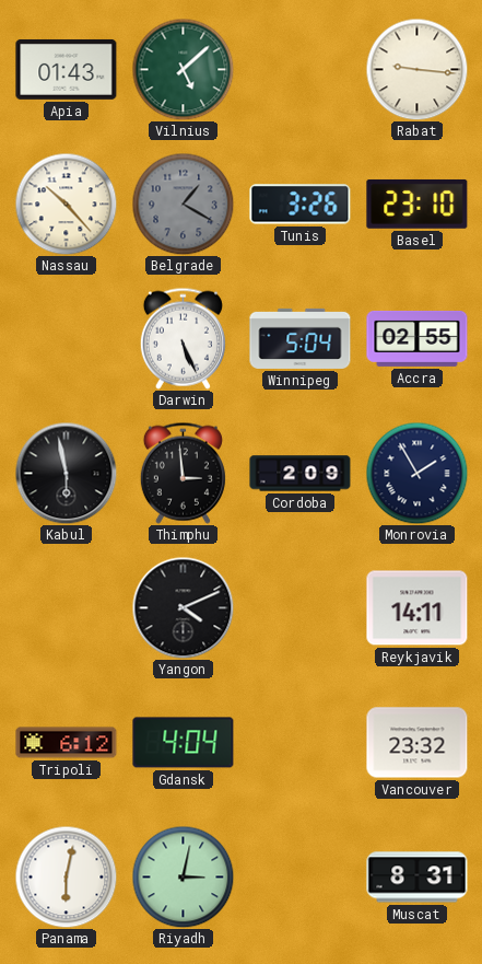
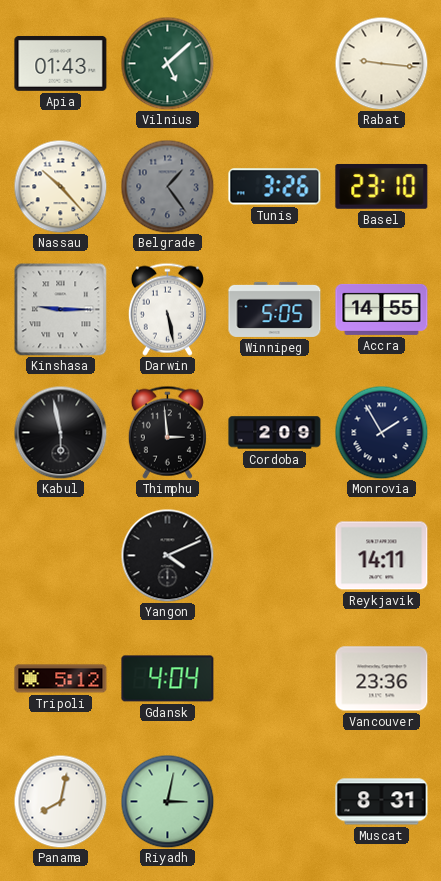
Belgrade: 1:20 -> 1:24
Kinshasa: none -> 9:15
Darwin: 5:26 -> 5:28
Winnipeg: 5:04 -> 5:05
Accra: 02:55 -> 14:55
Tripoli: 6:12 -> 5:12
Vancouver: 23:32 -> 23:36
Panama: 6:02 -> 8:02
